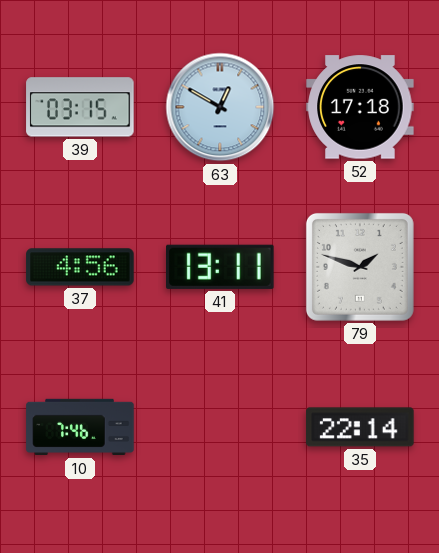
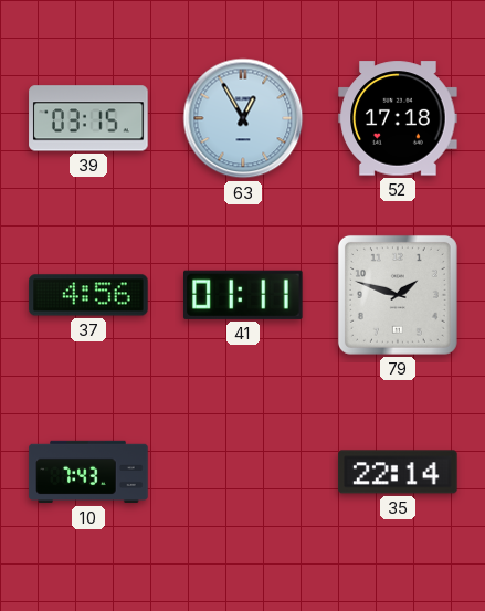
63: 12:50 -> 12:55
41: 13:11 -> 01:11
10: 7:46 -> 7:43
